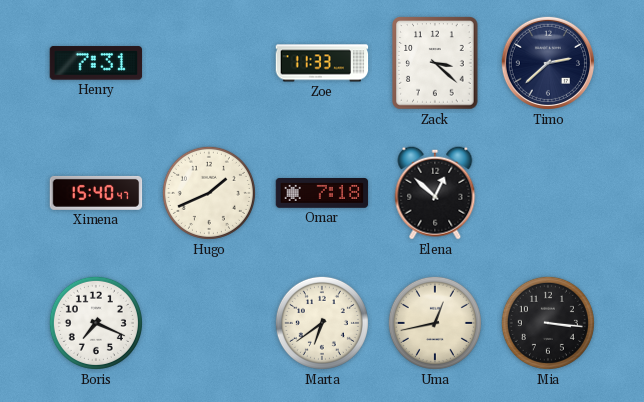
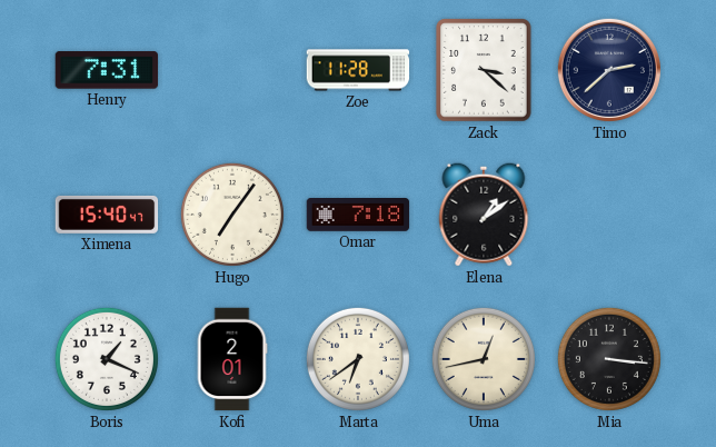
Zoe: 11:33 -> 11:28
Hugo: 1:41 -> 7:06
Elena: 12:52 -> 1:09
Boris: 7:19 -> 1:19
Kofi: none -> 2:01
